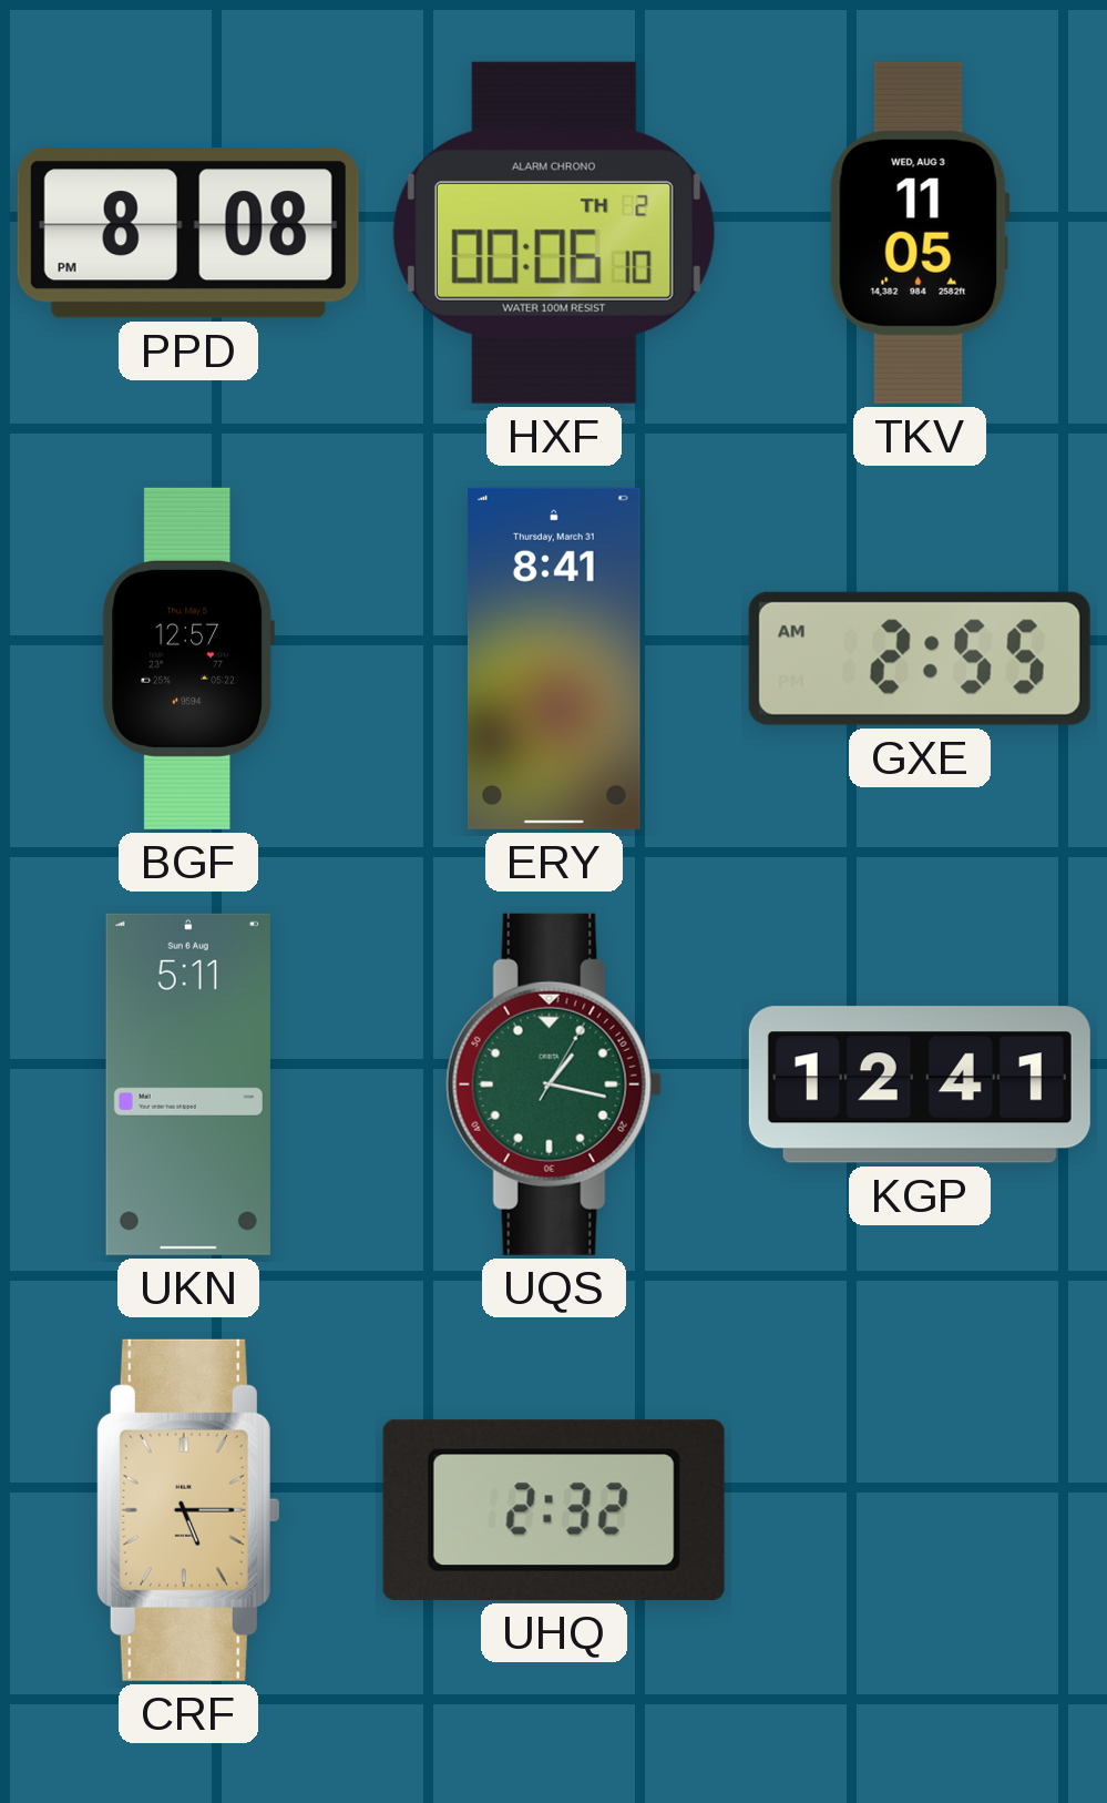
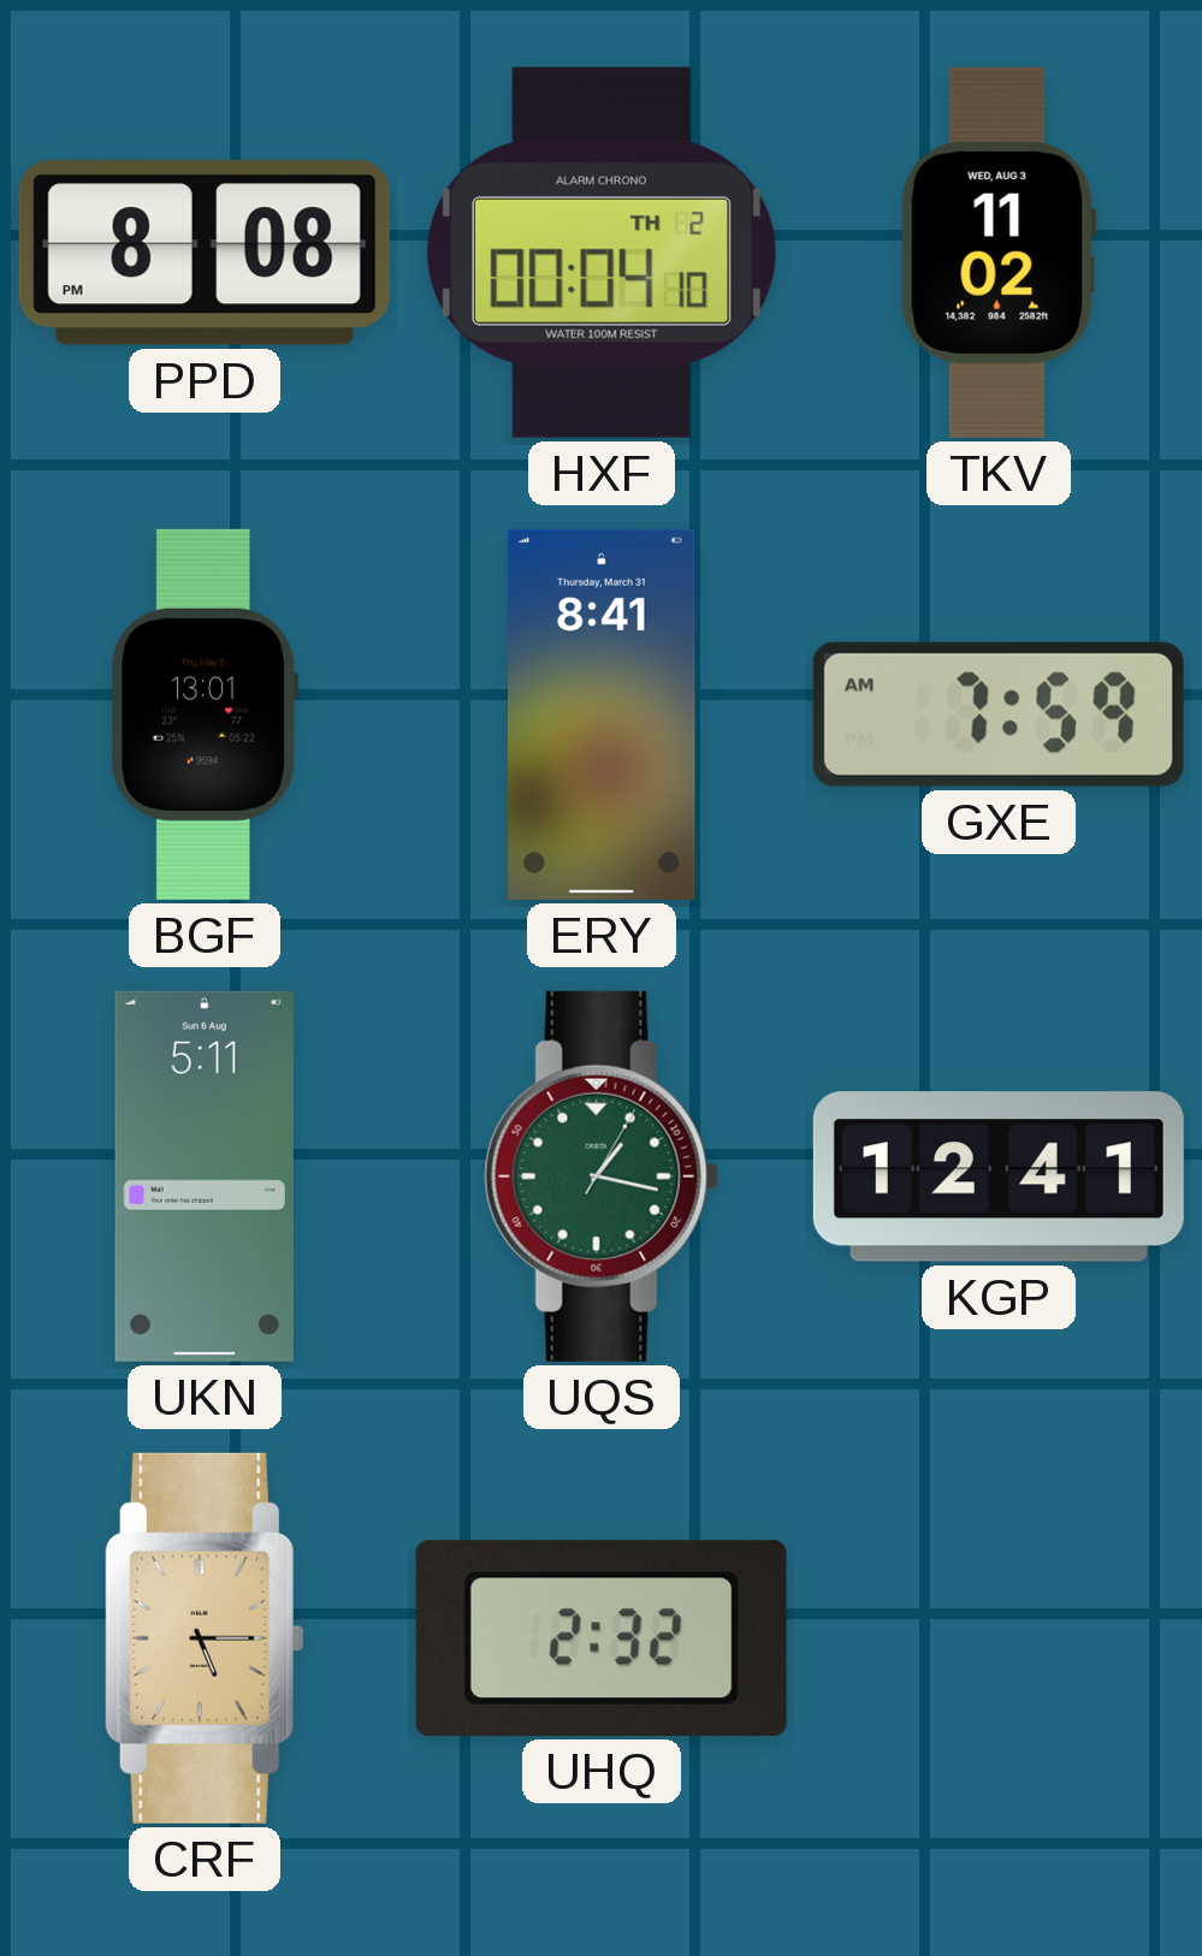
HXF: 00:06 -> 00:04
TKV: 11:05 -> 11:02
BGF: 12:57 -> 13:01
GXE: 2:55 -> 7:59
